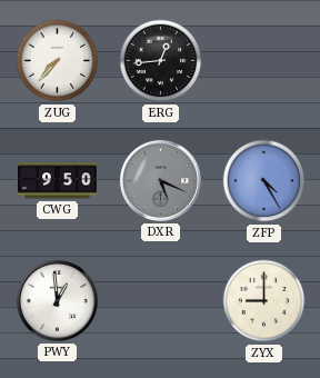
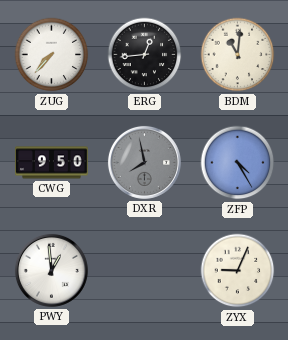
BDM: none -> 11:01
DXR: 5:19 -> 7:58
ZYX: 9:00 -> 9:04
